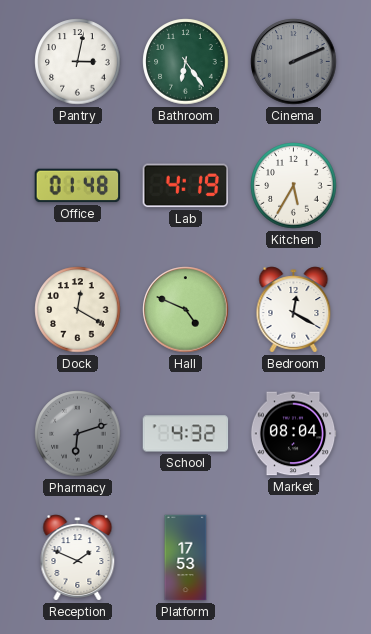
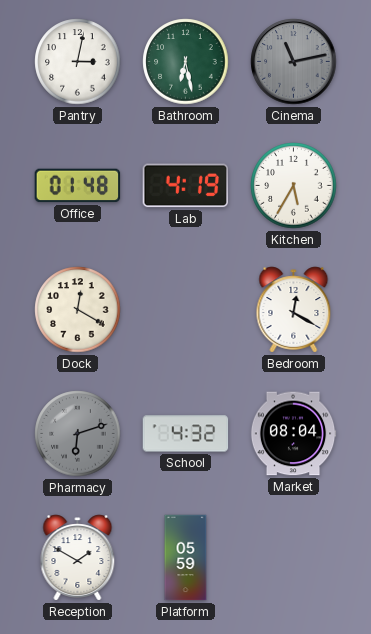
Bathroom: 6:24 -> 6:28
Cinema: 2:11 -> 11:13
Hall: 4:49 -> none
Reception: 1:49 -> 1:50
Platform: 17:53 -> 05:59
